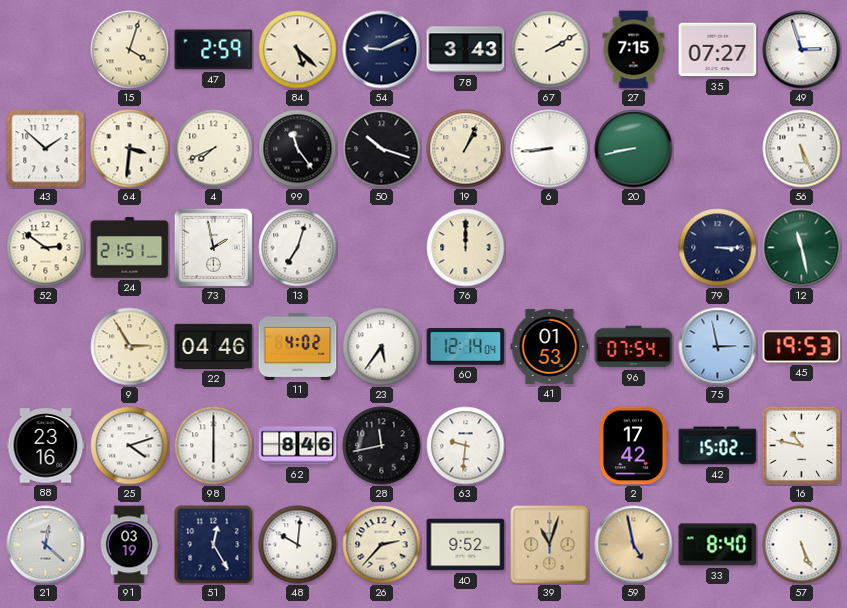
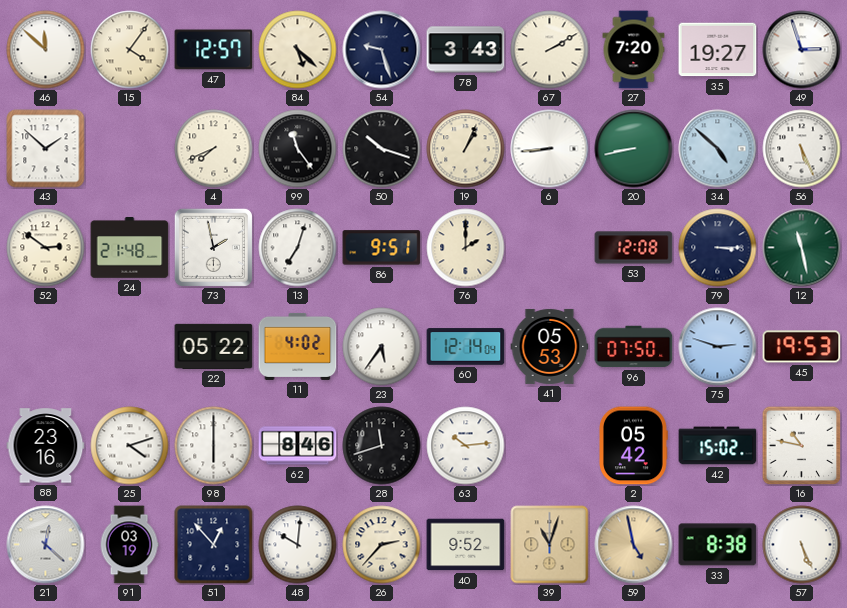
46: none -> 11:52
15: 4:03 -> 4:06
47: 2:59 -> 12:57
54: 9:11 -> 9:27
27: 7:15 -> 7:20
35: 07:27 -> 19:27
64: 3:31 -> none
34: none -> 4:52
24: 21:51 -> 21:48
86: none -> 9:51
76: 12:00 -> 2:00
53: none -> 12:08
9: 2:55 -> none
22: 04:46 -> 05:22
41: 01:53 -> 05:53
96: 07:54 -> 07:50
75: 2:58 -> 2:48
28: 11:43 -> 11:42
63: 9:31 -> 10:14
2: 17:42 -> 05:42
51: 12:25 -> 12:53
33: 8:40 -> 8:38
